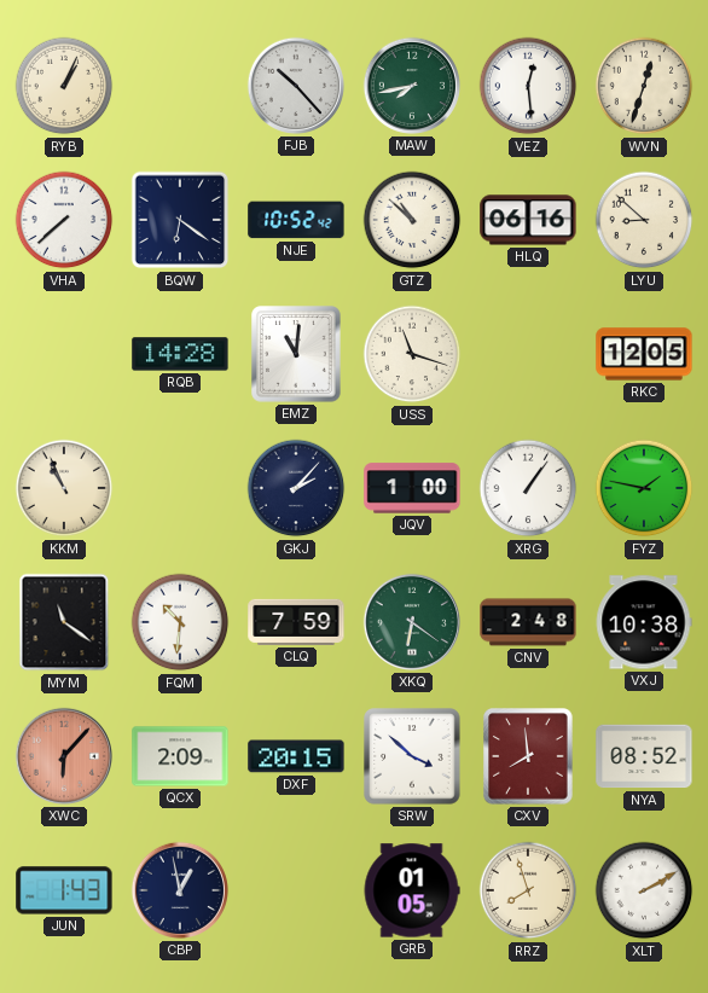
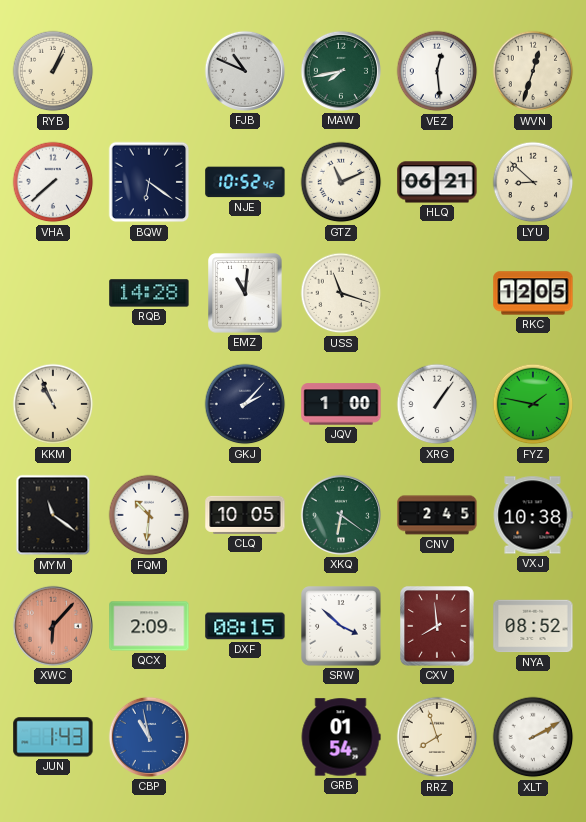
FJB: 10:23 -> 10:49
GTZ: 10:52 -> 11:11
HLQ: 06:16 -> 06:21
CLQ: 7:59 -> 10:05
CNV: 2:48 -> 2:45
DXF: 20:15 -> 08:15
CBP: 12:58 -> 10:58
CBP dial: navy -> blue
GRB: 01:05 -> 01:54
